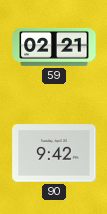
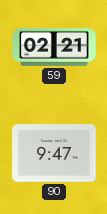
90: 9:42 -> 9:47
